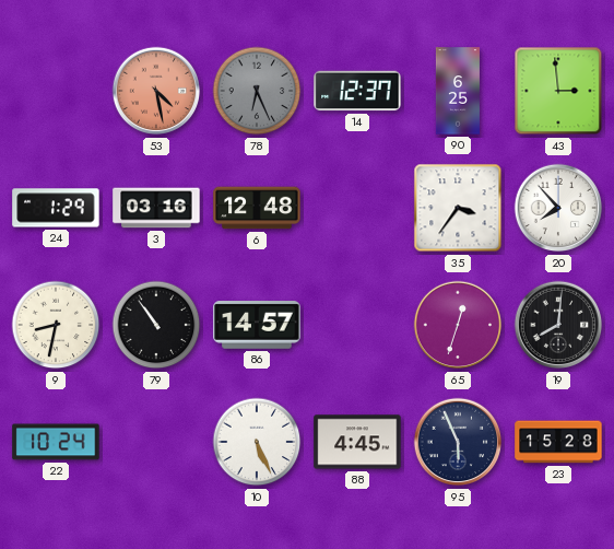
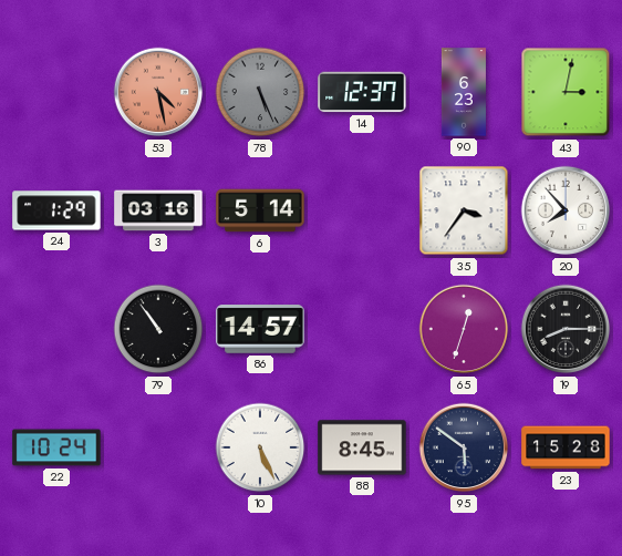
78: 6:26 -> 5:26
90: 6:25 -> 6:23
43: 2:59 -> 3:02
6: 12:48 -> 5:14
9: 8:32 -> none
19: 8:01 -> 8:15
88: 4:45 -> 8:45
95: 5:56 -> 5:51
